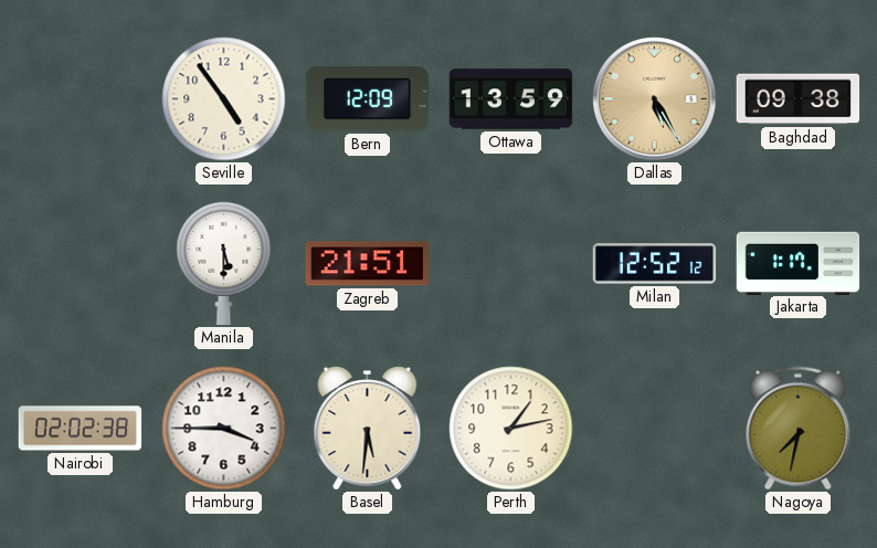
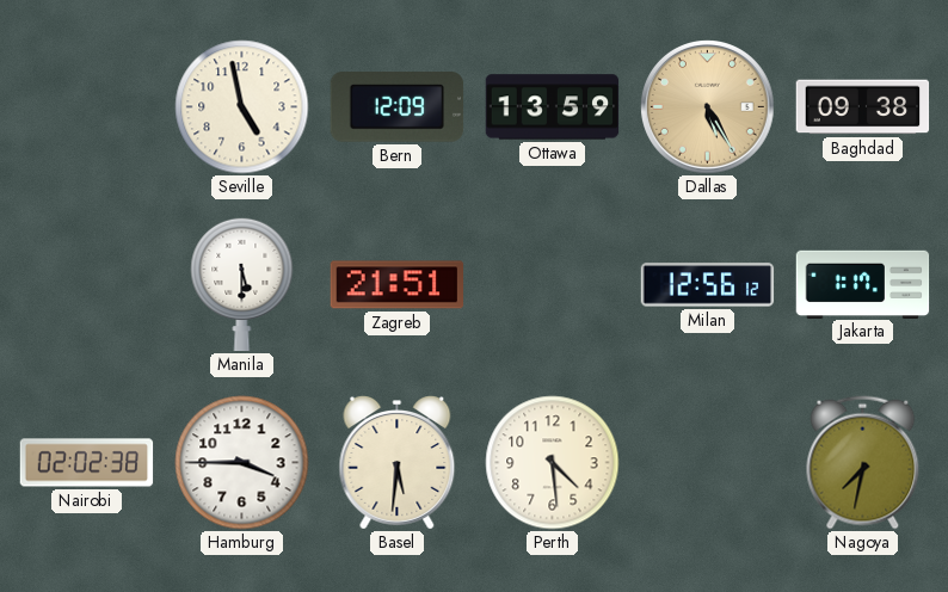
Seville: 4:54 -> 4:58
Milan: 12:52 -> 12:56
Perth: 1:13 -> 4:29
